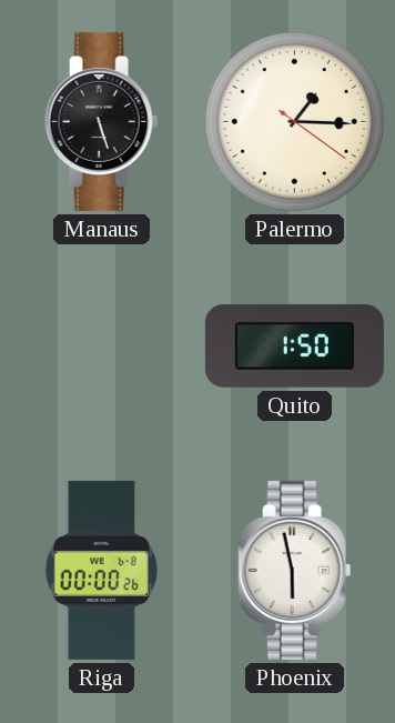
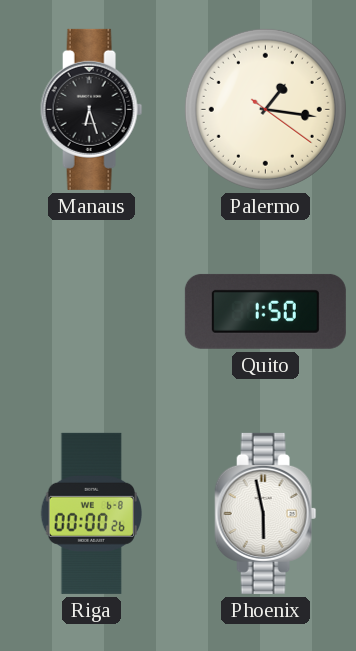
Manaus: 5:27 -> 6:27
Palermo: 1:15 -> 1:16
